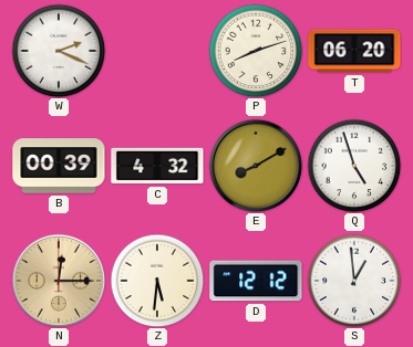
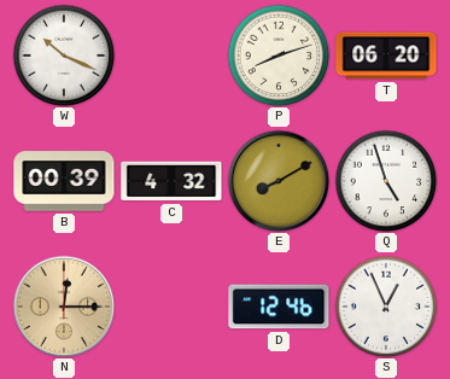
W: 2:19 -> 10:19
Z: 5:31 -> none
D: 12:12 -> 12:46
S: 12:59 -> 12:56
